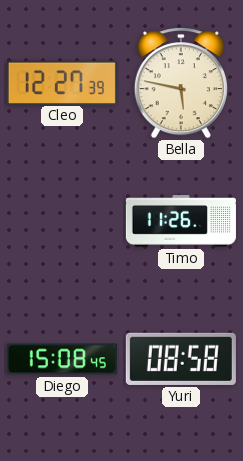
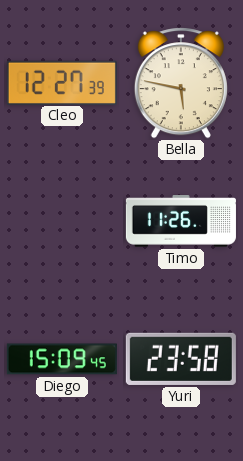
Diego: 15:08 -> 15:09
Yuri: 08:58 -> 23:58
